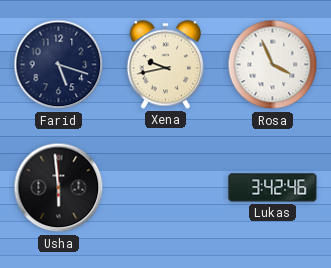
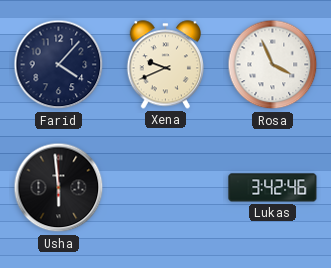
Farid: 5:18 -> 4:07
Xena: 9:43 -> 9:41
